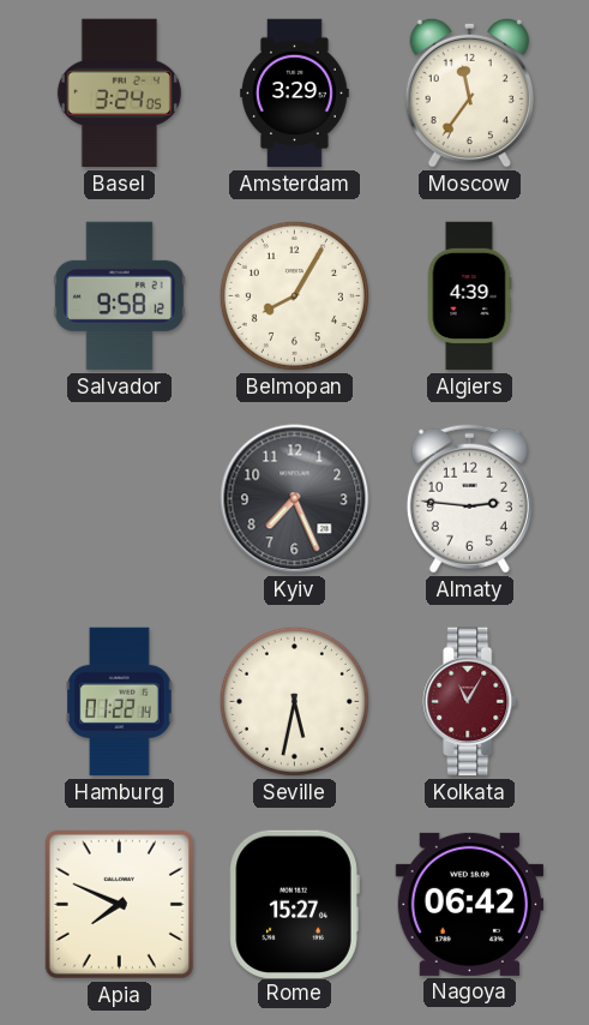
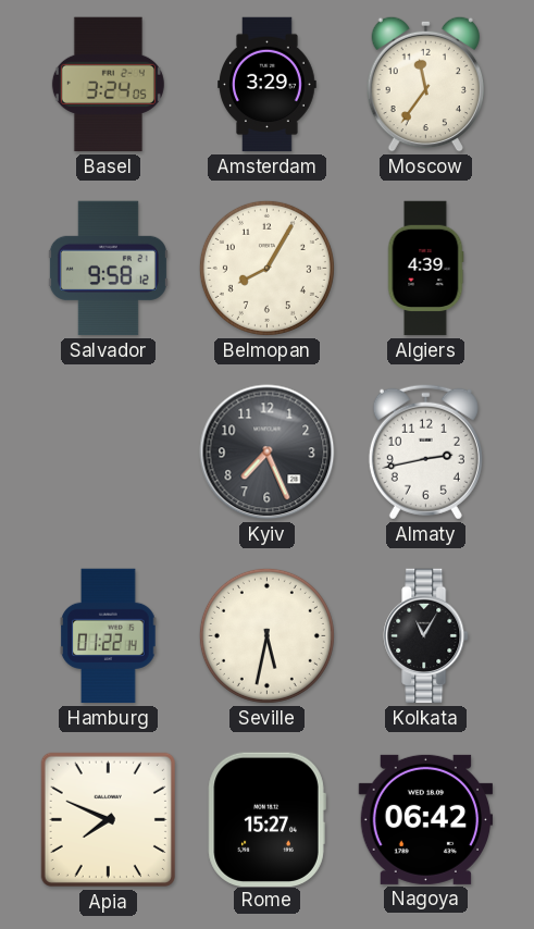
Almaty: 2:46 -> 2:43
Kolkata dial: burgundy -> black
